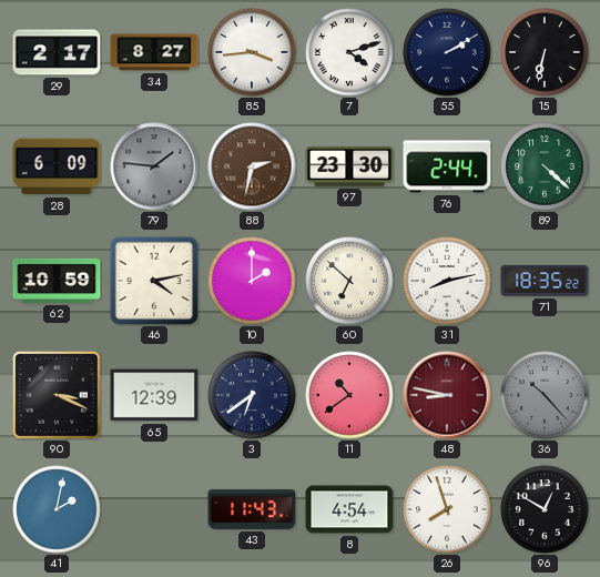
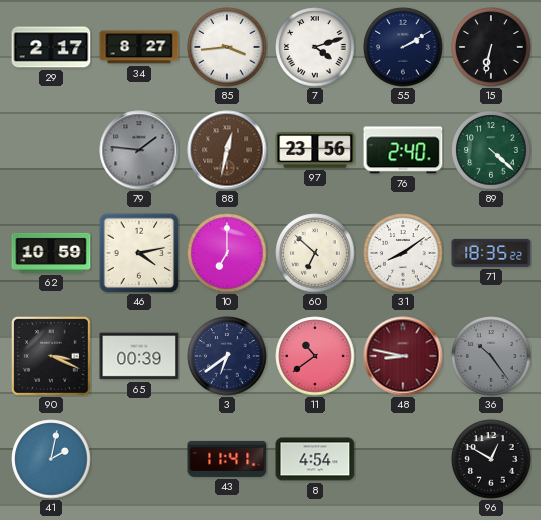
28: 6:09 -> none
88: 2:32 -> 12:32
97: 23:30 -> 23:56
76: 2:44 -> 2:40
10: 2:00 -> 7:00
31: 8:13 -> 8:09
65: 12:39 -> 00:39
36: 10:23 -> 10:24
43: 11:43 -> 11:41
26: 7:57 -> none
